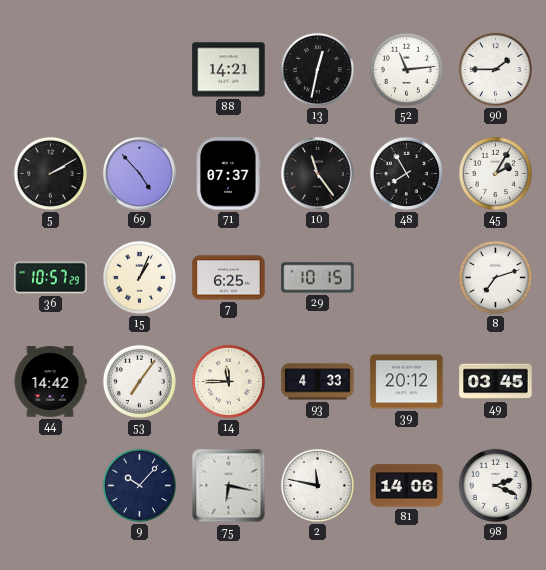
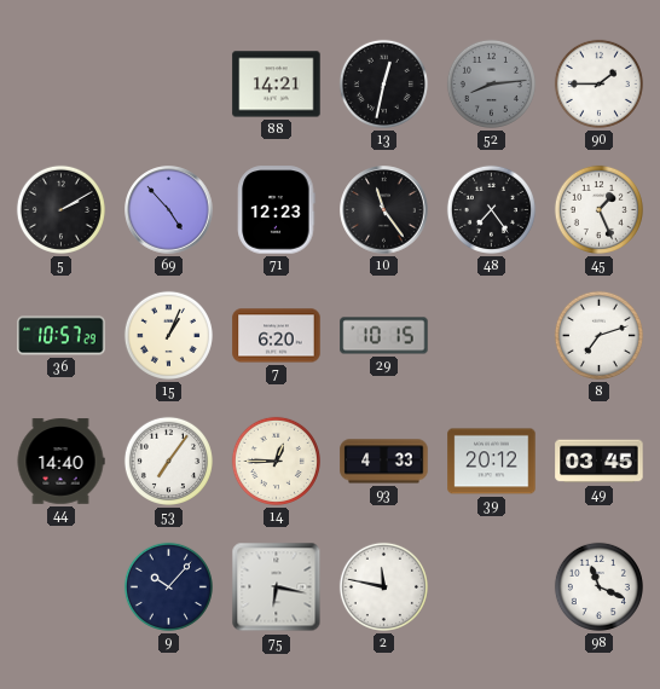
52: 11:14 -> 8:14
52 dial: white -> grey
71: 07:37 -> 12:23
48: 7:55 -> 7:24
45: 2:05 -> 1:26
7: 6:25 -> 6:20
44: 14:42 -> 14:40
14: 11:45 -> 12:45
81: 14:06 -> none
98: 2:19 -> 11:19
